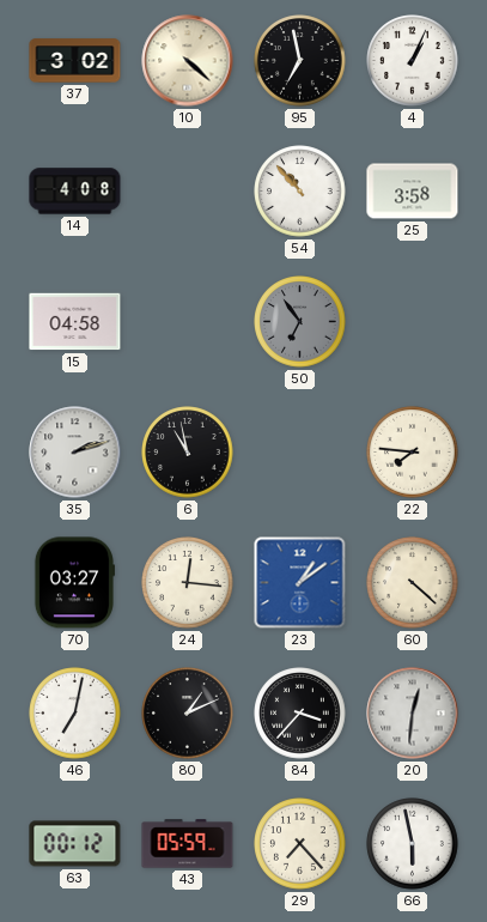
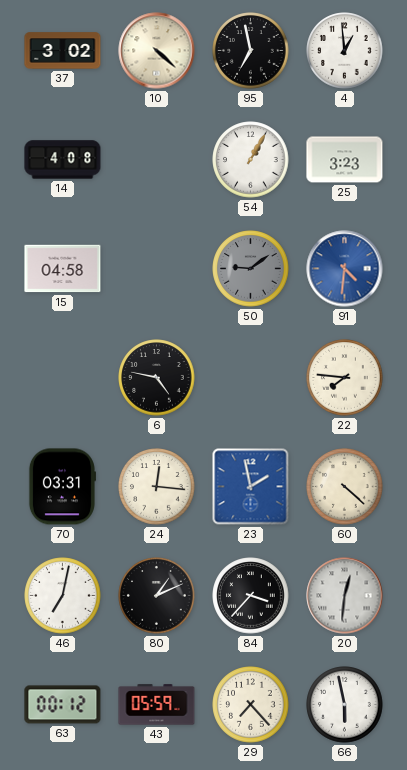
4: 1:04 -> 12:59
54: 10:53 -> 1:05
25: 3:58 -> 3:23
50: 6:54 -> 9:09
91: none -> 4:31
35: 2:12 -> none
6: 10:58 -> 4:47
70: 03:27 -> 03:31
23: 1:09 -> 1:58
